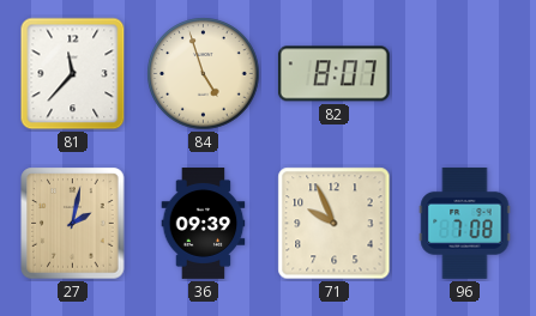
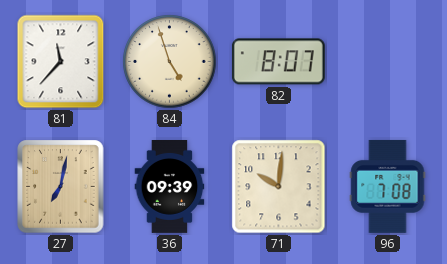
27: 2:02 -> 7:02
71: 9:56 -> 10:01
